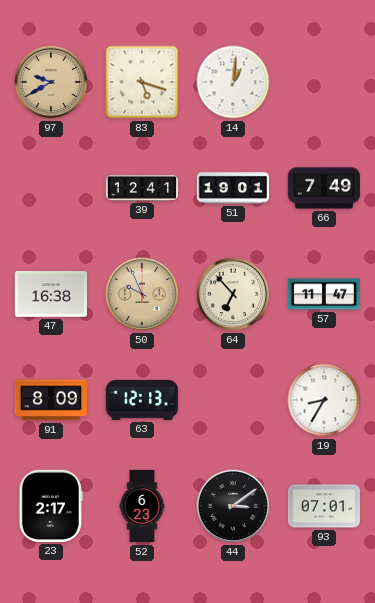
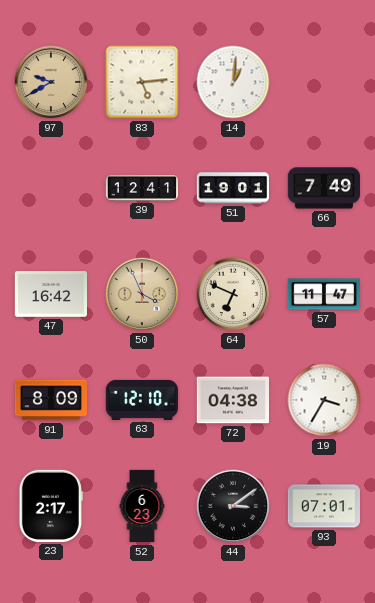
83: 5:18 -> 5:14
47: 16:38 -> 16:42
50: 9:56 -> 3:56
64: 6:53 -> 6:49
63: 12:13 -> 12:10
72: none -> 04:38
19: 8:35 -> 3:35
